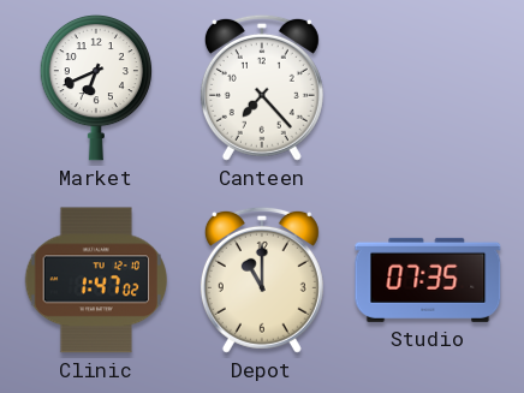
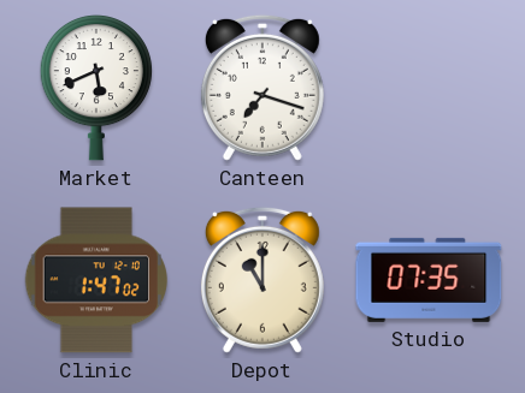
Market: 6:41 -> 5:41
Canteen: 7:23 -> 7:18
